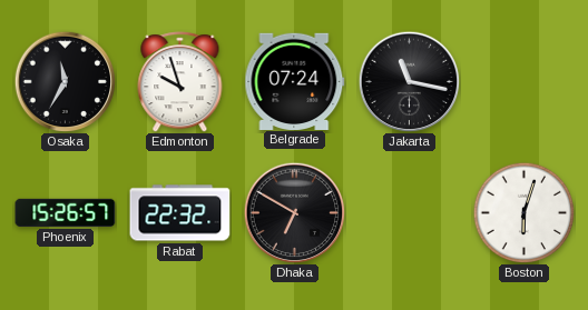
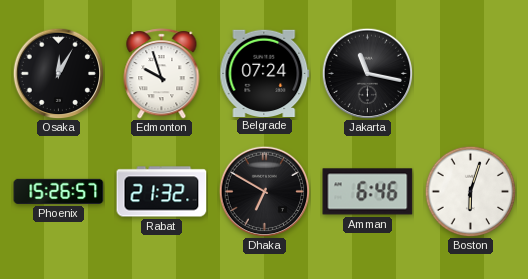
Osaka: 11:35 -> 12:05
Rabat: 22:32 -> 21:32
Amman: none -> 6:46
